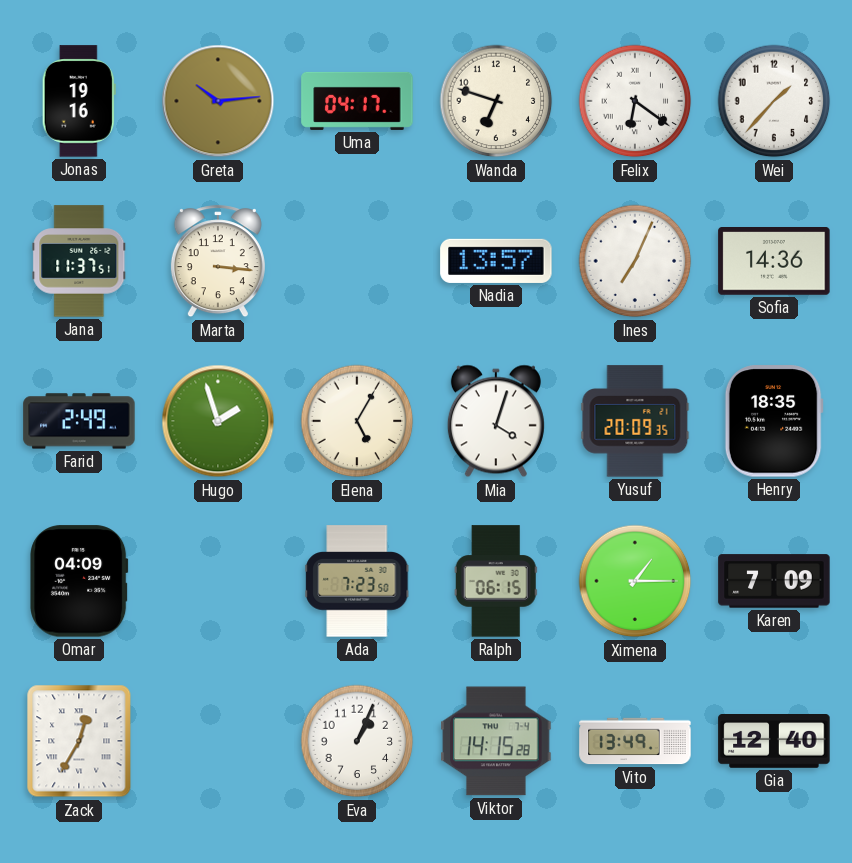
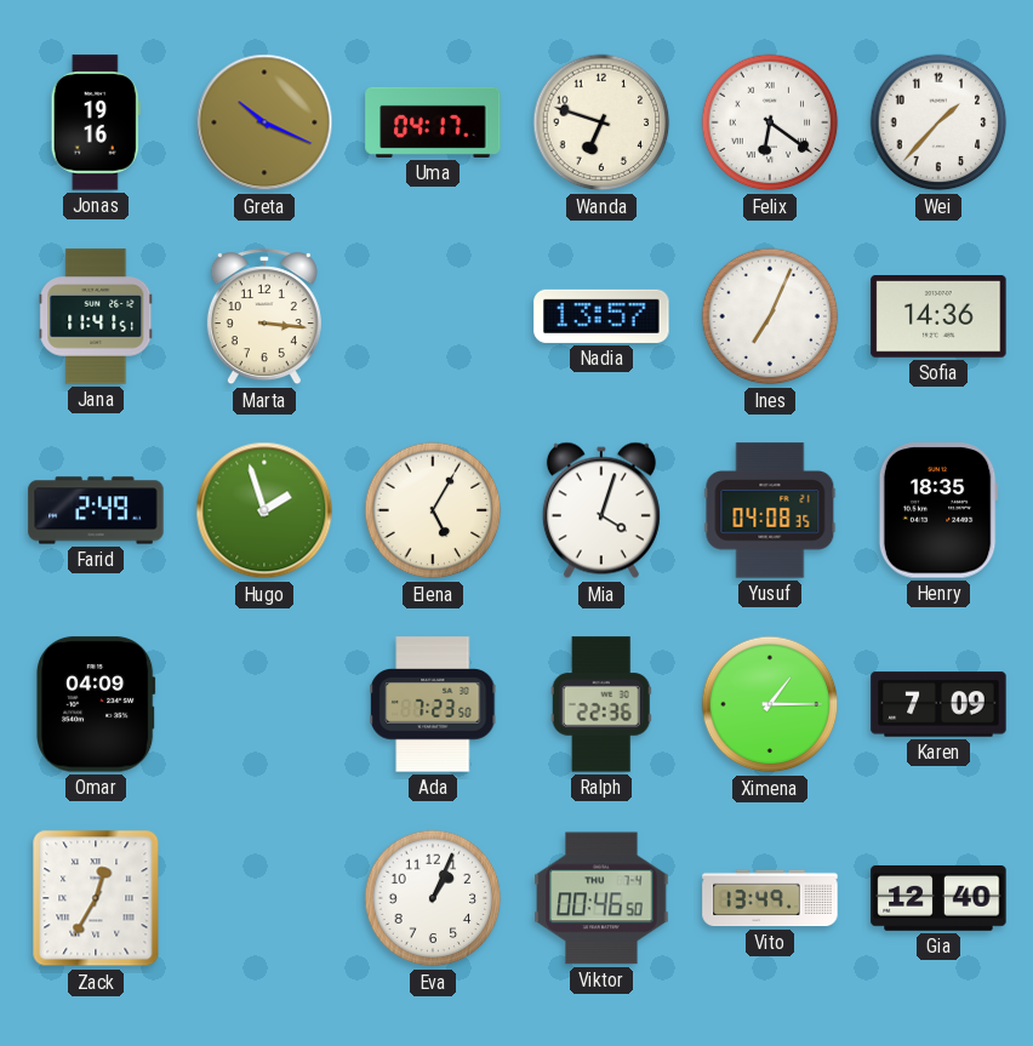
Greta: 10:14 -> 10:19
Jana: 11:37 -> 11:41
Yusuf: 20:09 -> 04:08
Ralph: 06:15 -> 22:36
Viktor: 14:15 -> 00:46
